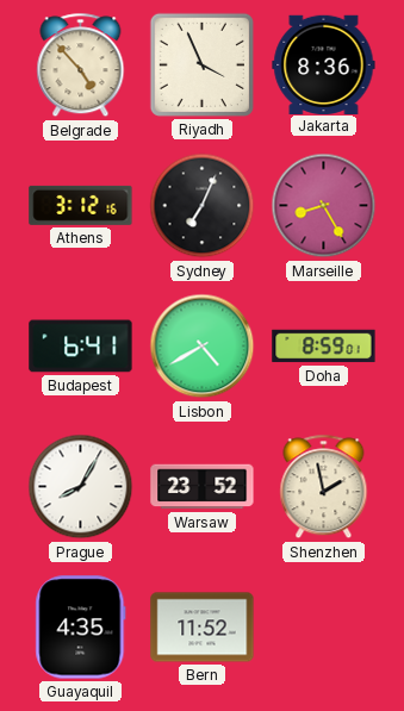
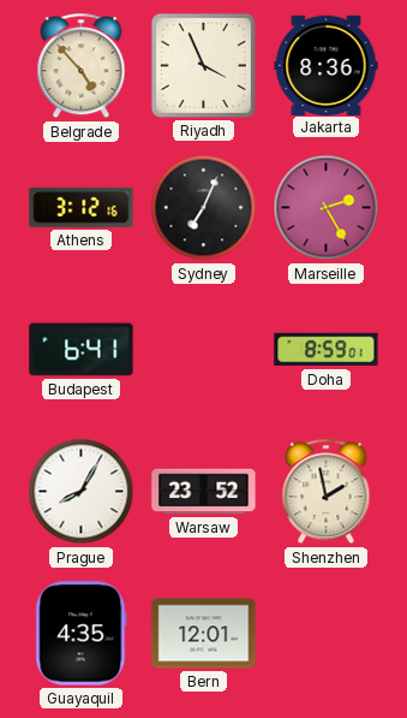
Marseille: 8:25 -> 2:25
Lisbon: 4:40 -> none
Bern: 11:52 -> 12:01
